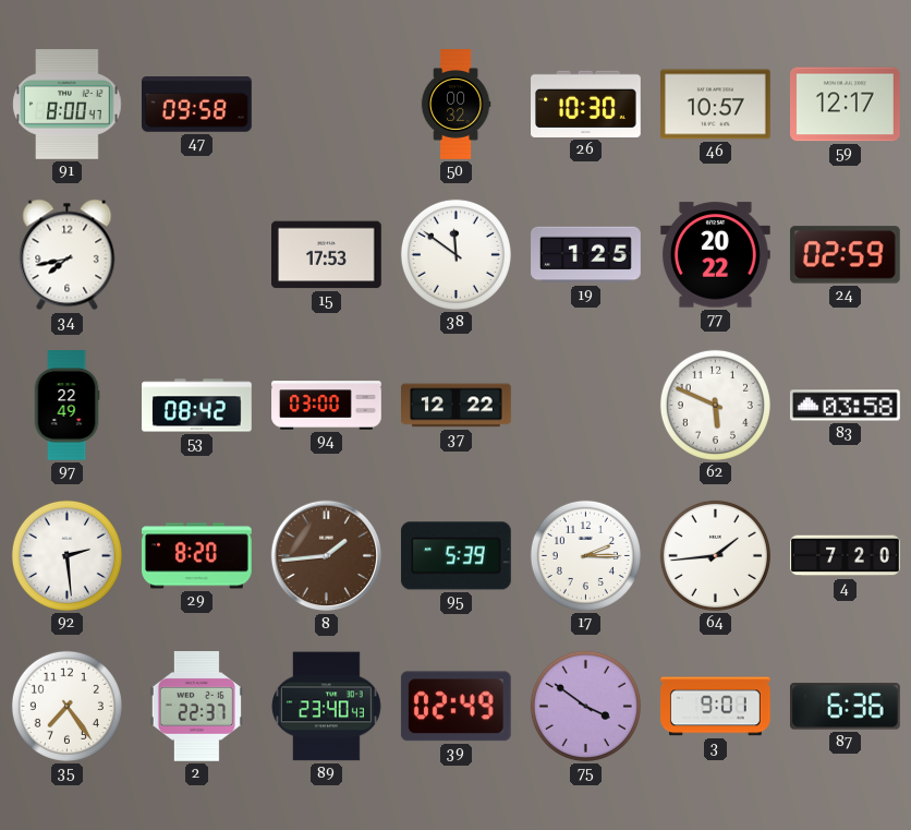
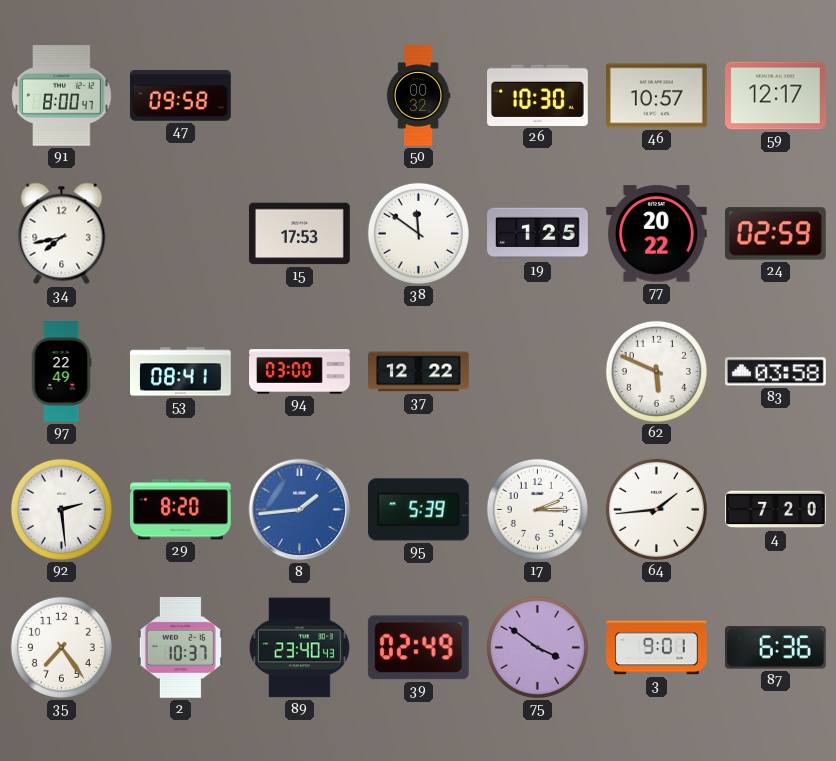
53: 08:42 -> 08:41
8 dial: brown -> blue
2: 22:37 -> 10:37
